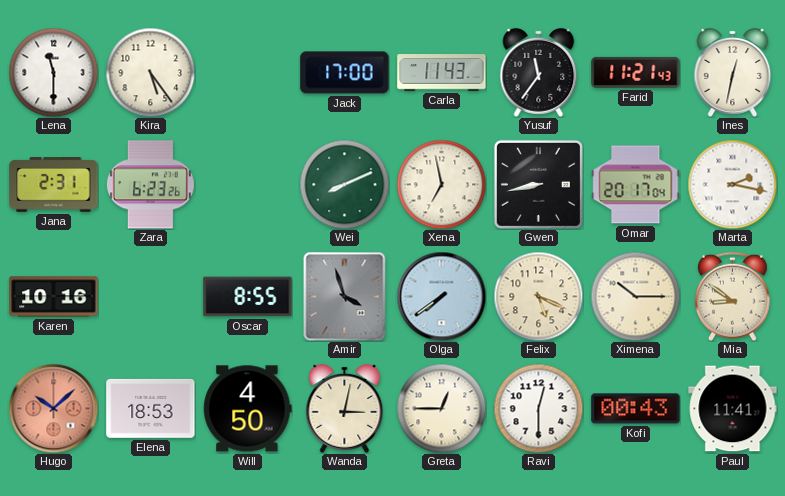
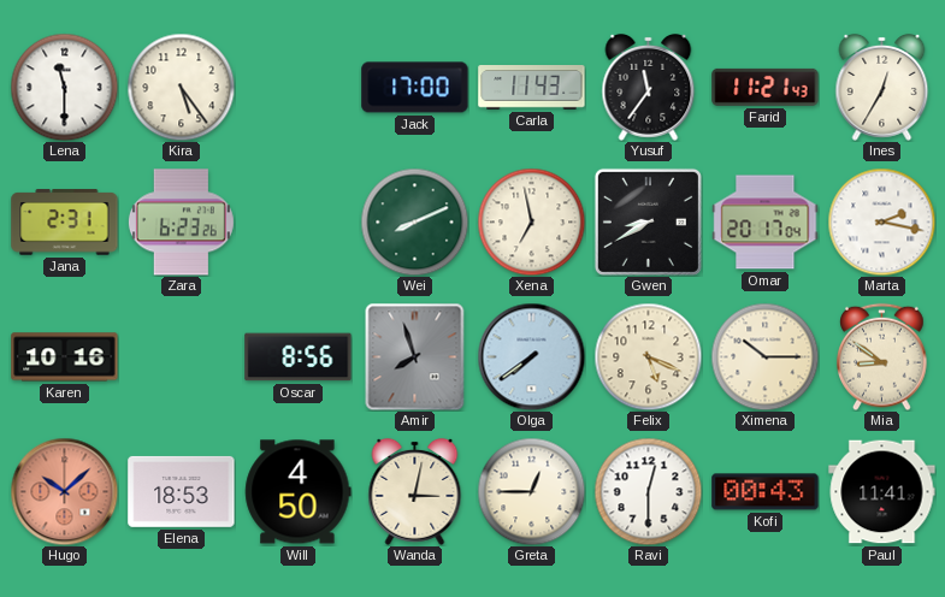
Ines: 12:32 -> 12:35
Gwen: 8:43 -> 8:40
Oscar: 8:55 -> 8:56
Amir: 3:57 -> 7:57
